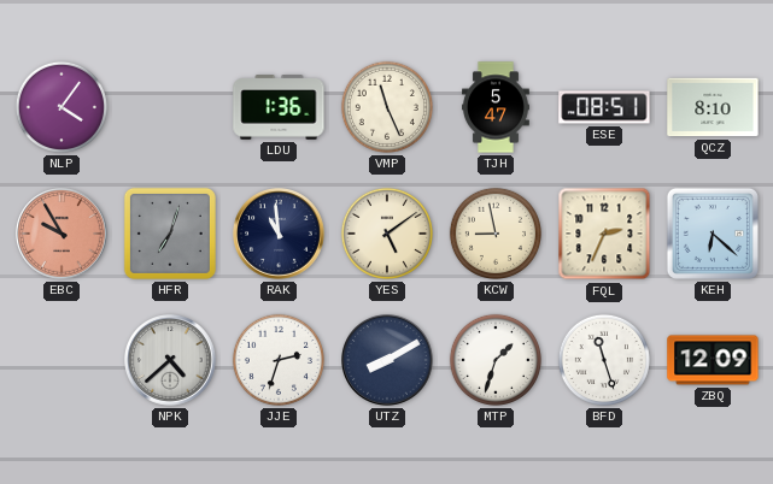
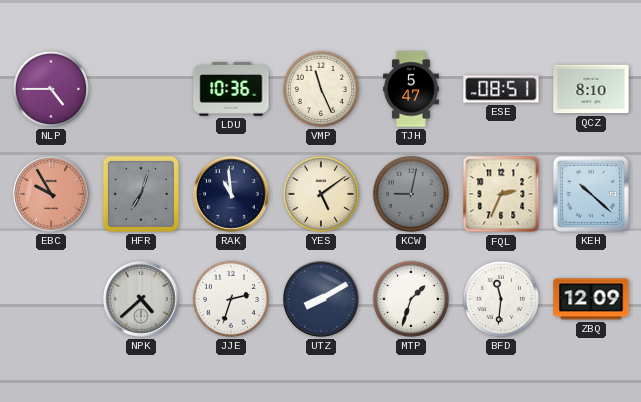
NLP: 4:06 -> 4:45
LDU: 1:36 -> 10:36
KCW: 8:58 -> 9:02
KCW dial: cream -> grey
KEH: 6:22 -> 10:22
BFD: 11:27 -> 11:31
